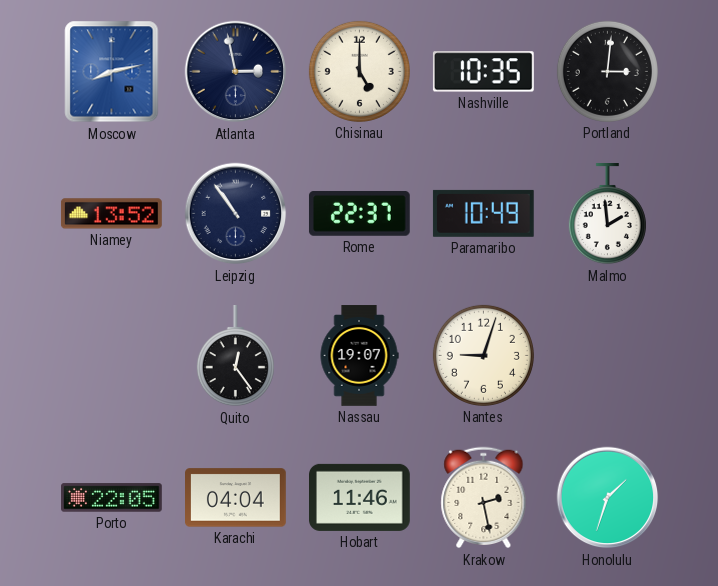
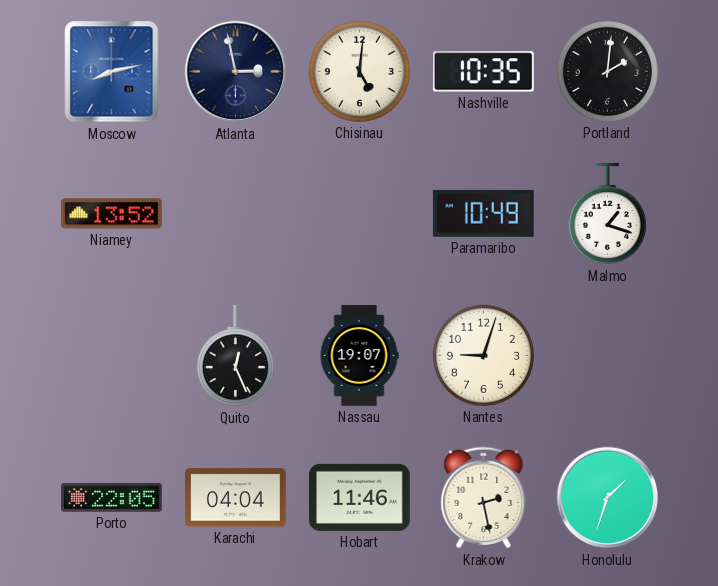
Chisinau: 5:00 -> 5:01
Portland: 3:01 -> 2:01
Leipzig: 10:54 -> none
Rome: 22:37 -> none
Malmo: 1:59 -> 1:18
Quito: 12:24 -> 12:26
